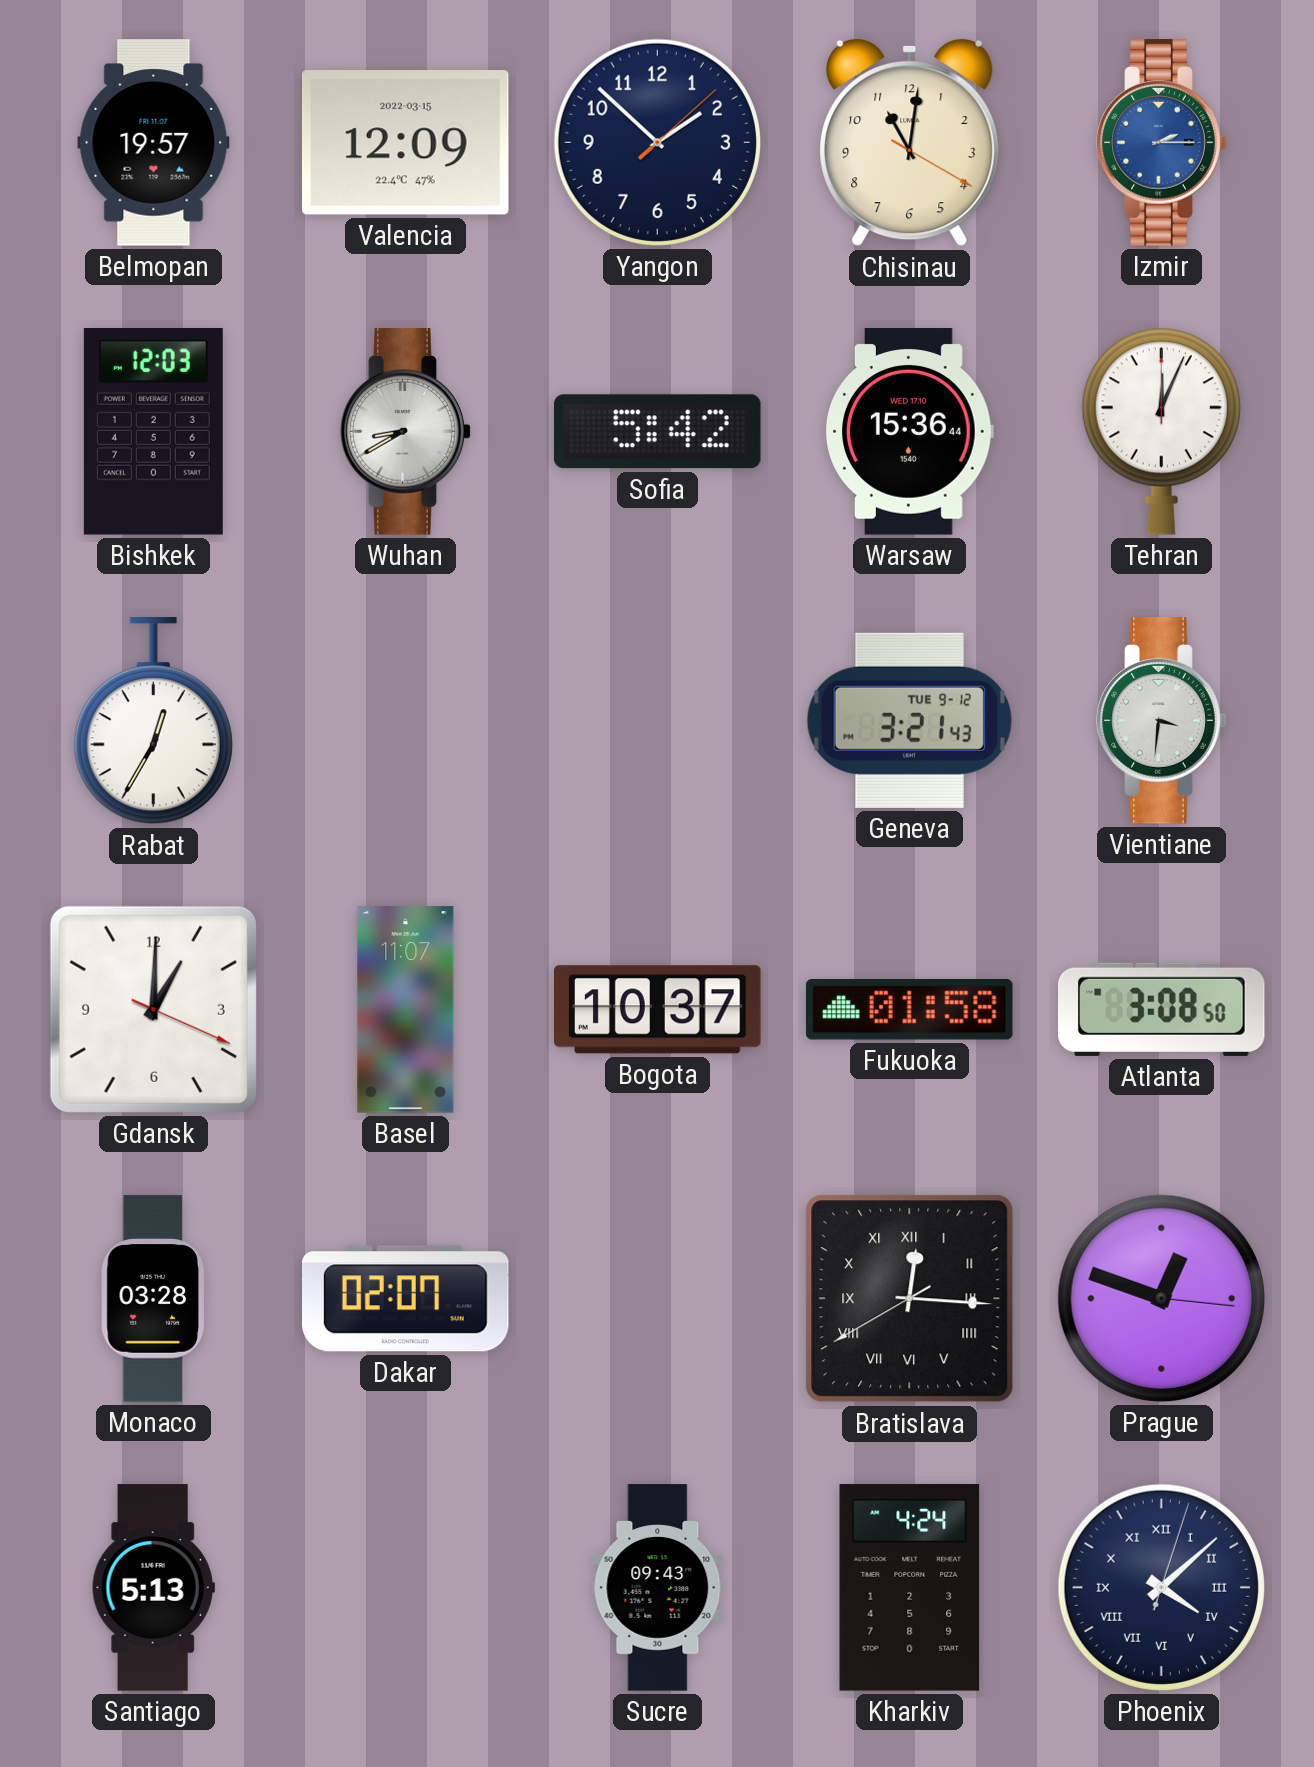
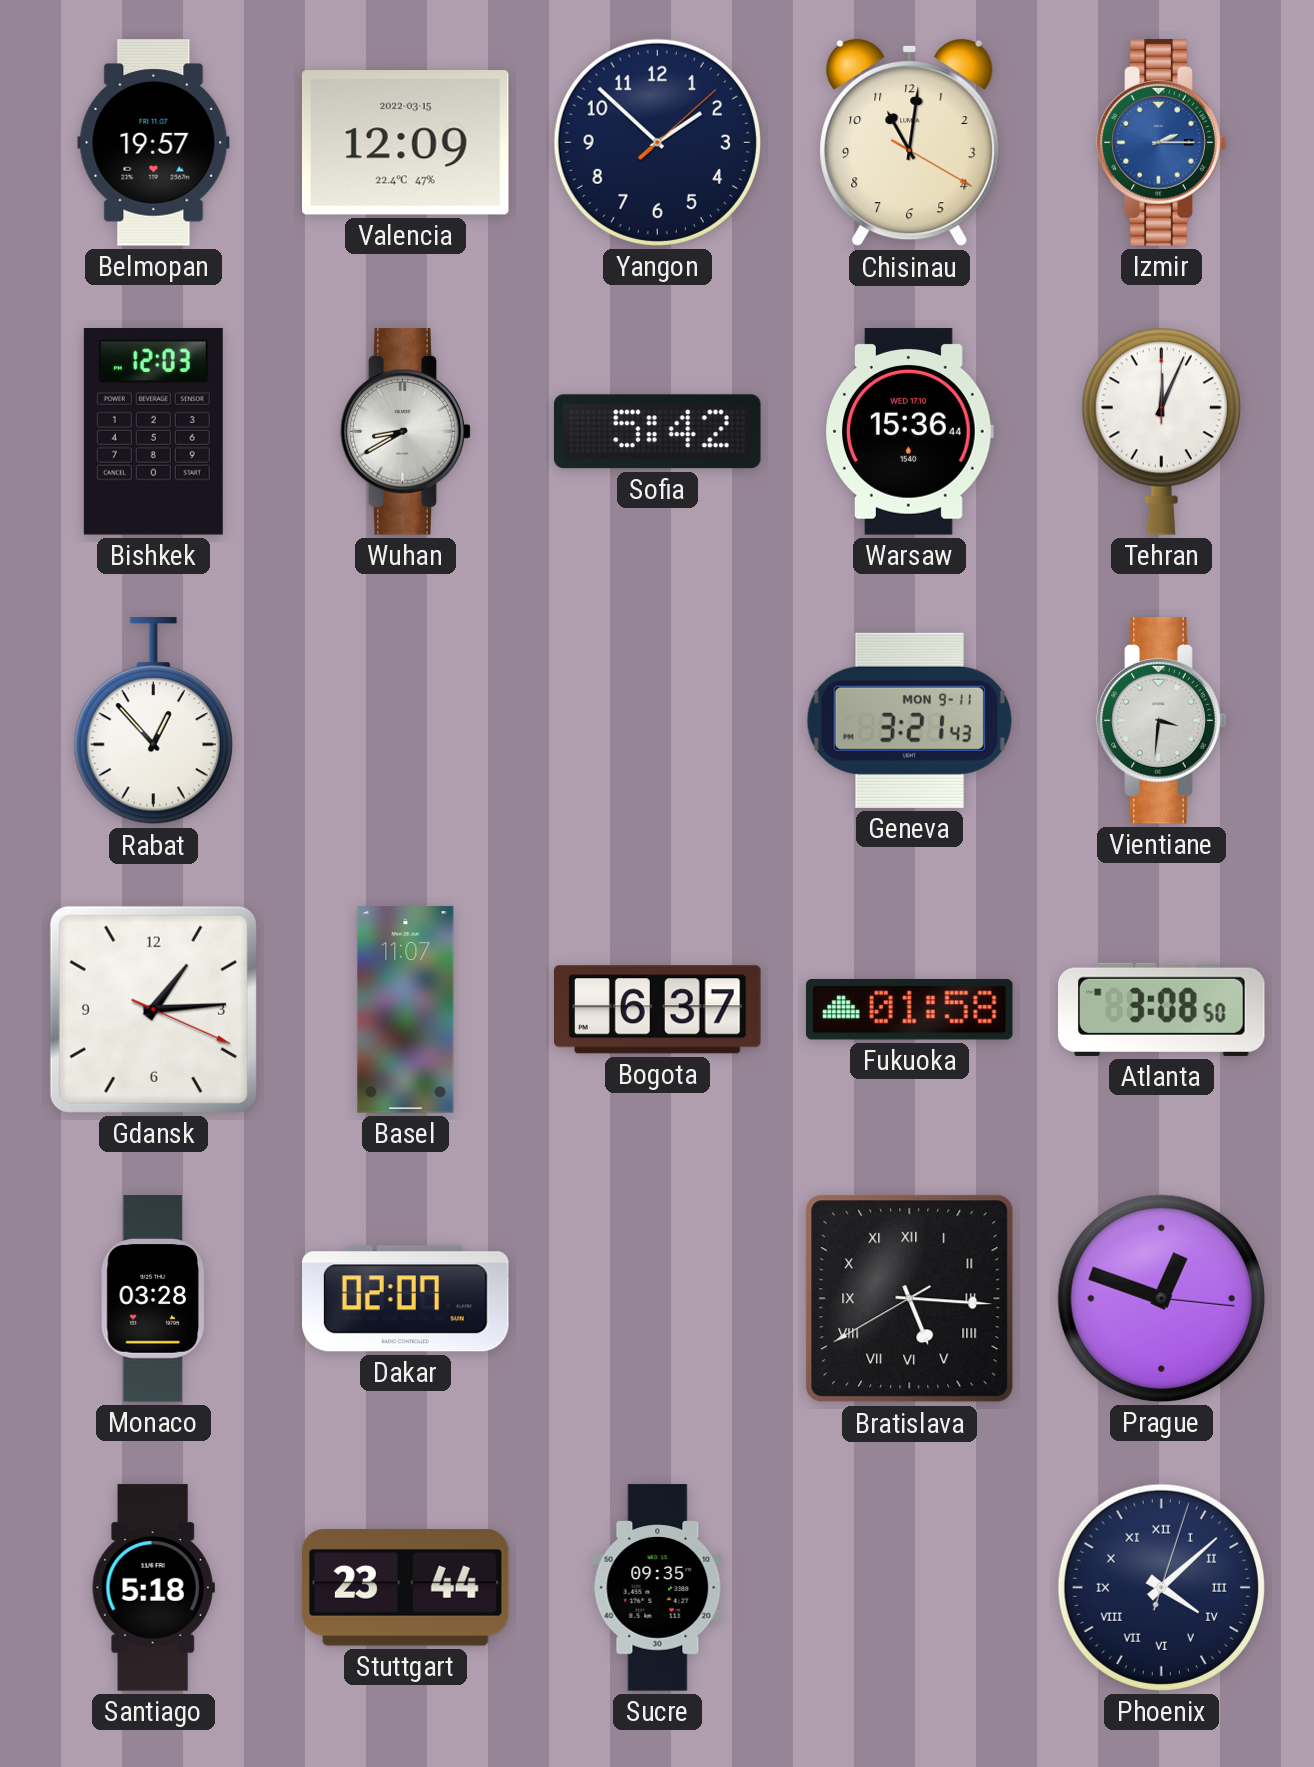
Rabat: 12:35 -> 12:53
Geneva date: TUE 9-12 -> MON 9-11
Gdansk: 1:00 -> 1:14
Bogota: 10:37 -> 6:37
Bratislava: 12:15 -> 5:15
Santiago: 5:13 -> 5:18
Stuttgart: none -> 23:44
Sucre: 09:43 -> 09:35
Kharkiv: 4:24 -> none
